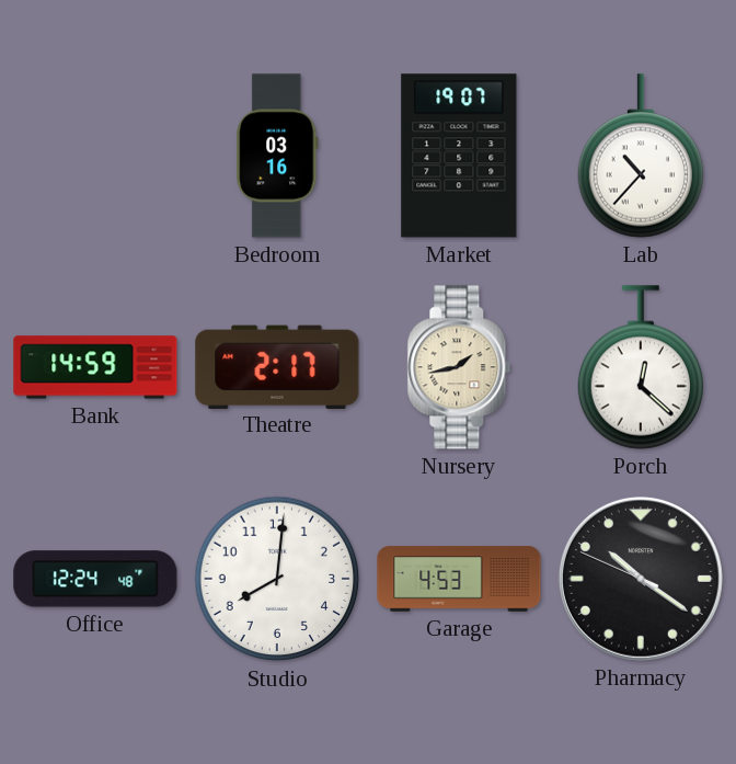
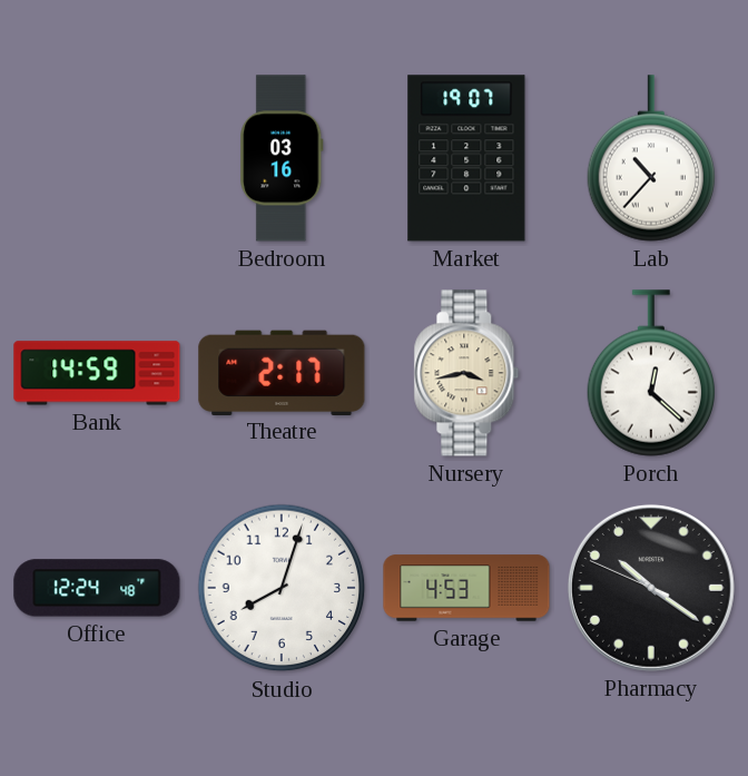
Nursery: 1:43 -> 3:43
Studio: 8:01 -> 8:03
